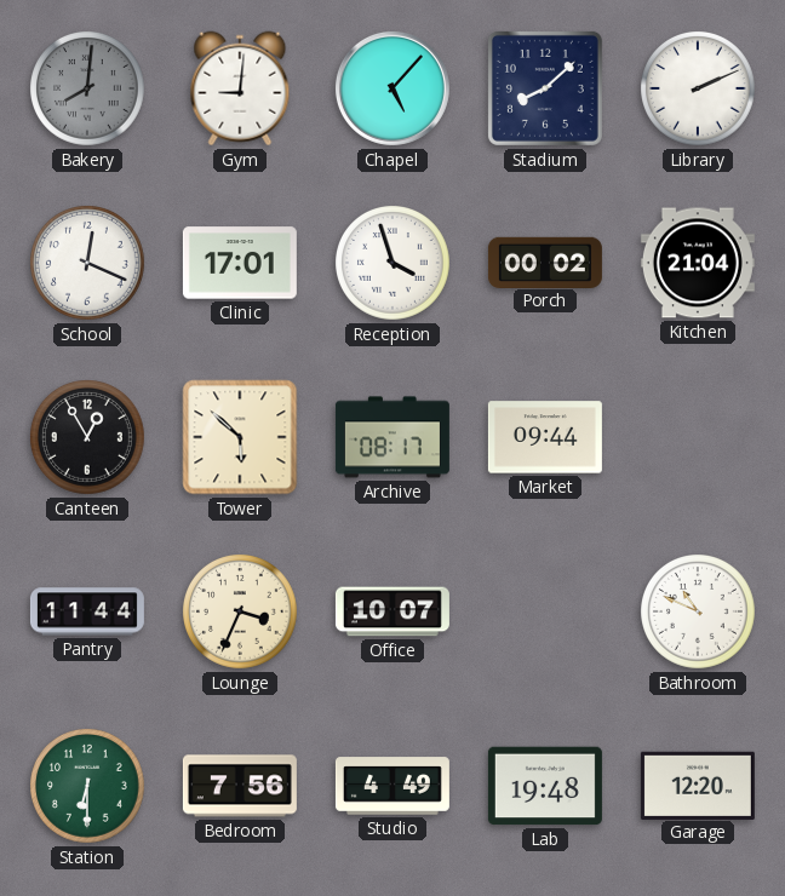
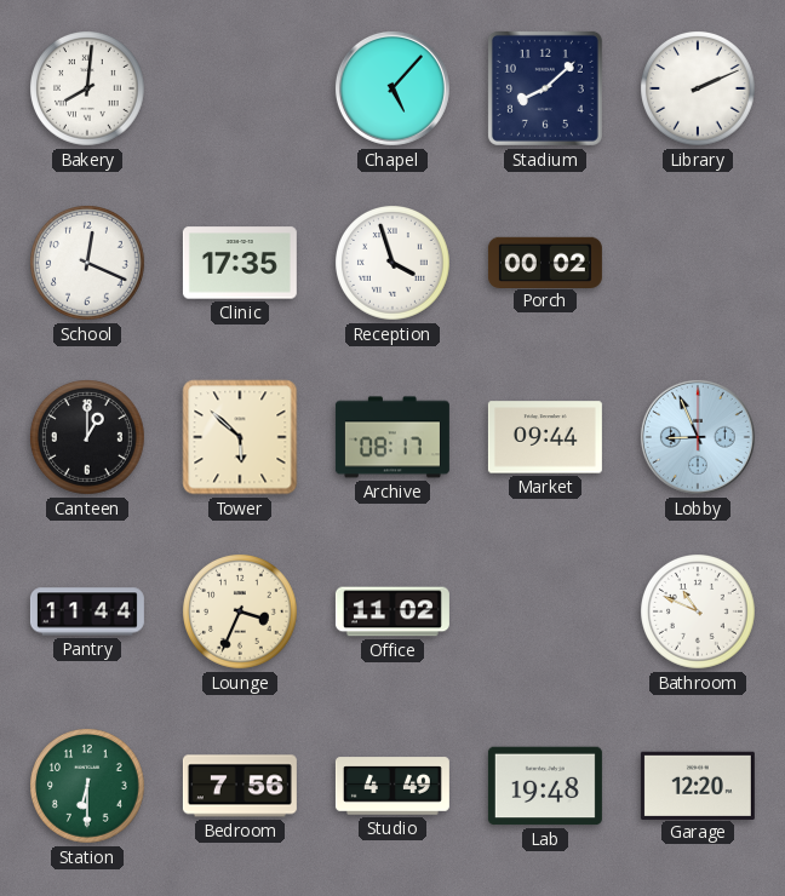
Bakery dial: grey -> white
Gym: 9:01 -> none
Clinic: 17:01 -> 17:35
Kitchen: 21:04 -> none
Canteen: 12:55 -> 1:00
Lobby: none -> 8:56
Office: 10:07 -> 11:02
